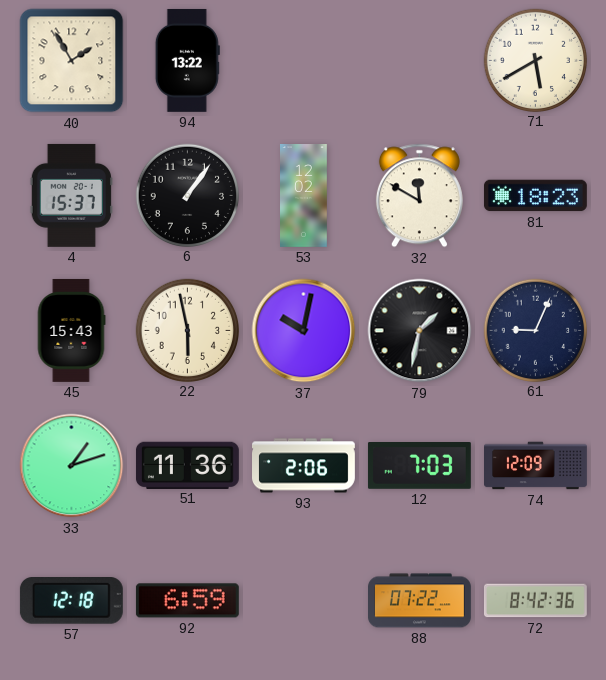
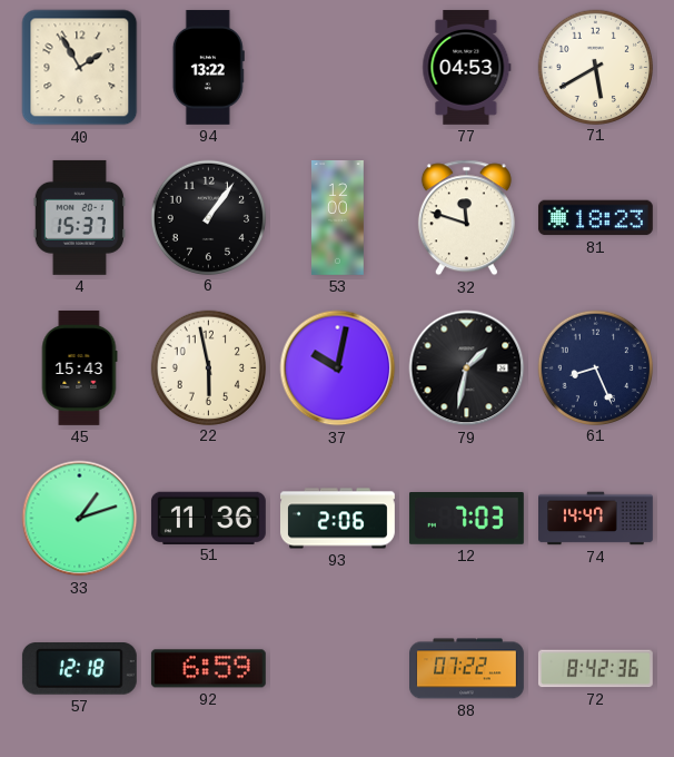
77: none -> 04:53
53: 12:02 -> 12:00
32: 11:50 -> 11:48
61: 9:04 -> 8:26
74: 12:09 -> 14:47
